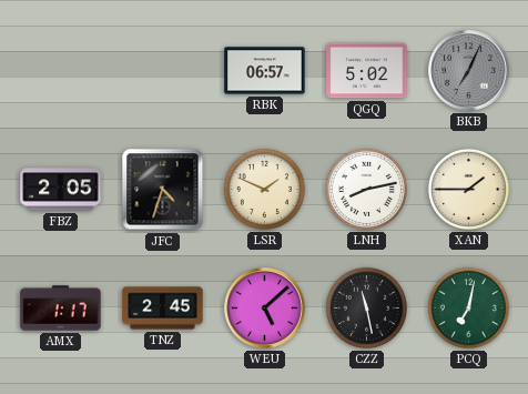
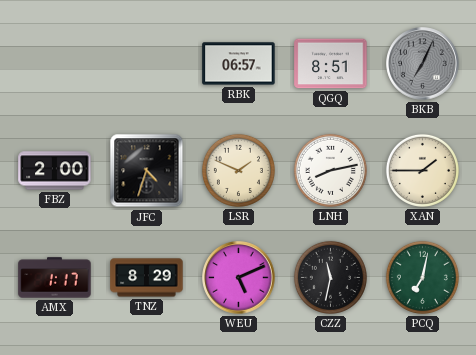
QGQ: 5:02 -> 8:51
FBZ: 2:05 -> 2:00
TNZ: 2:45 -> 8:29
WEU: 5:08 -> 5:11
CZZ: 11:28 -> 11:32
